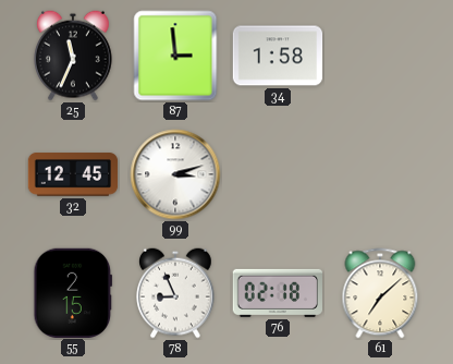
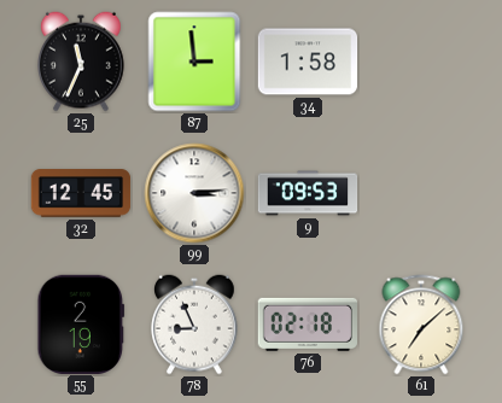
99: 3:12 -> 3:14
9: none -> 09:53
55: 2:15 -> 2:19
